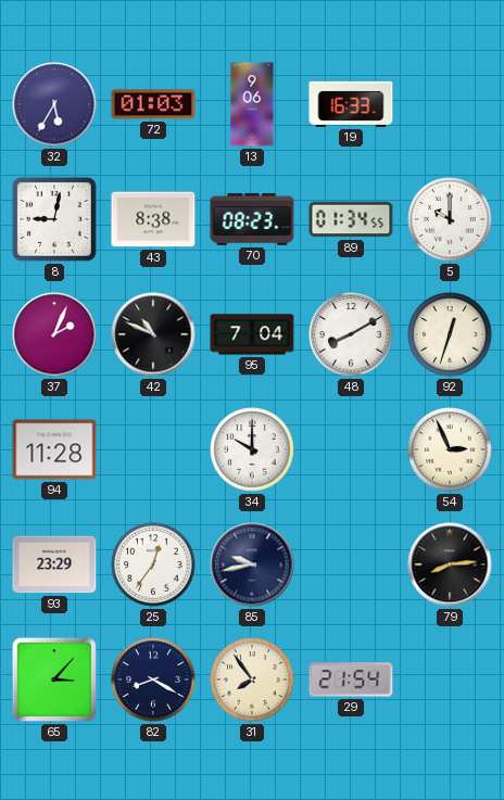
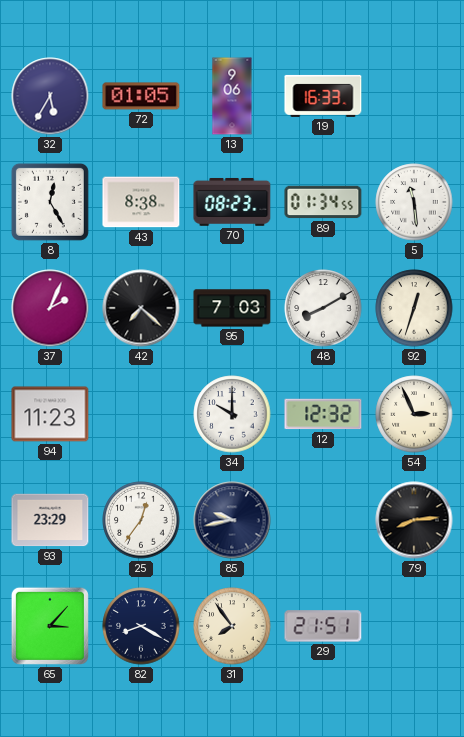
72: 01:03 -> 01:05
8: 9:02 -> 12:25
5: 10:00 -> 11:29
42: 10:49 -> 7:22
95: 7:04 -> 7:03
94: 11:28 -> 11:23
12: none -> 12:32
29: 21:54 -> 21:51
